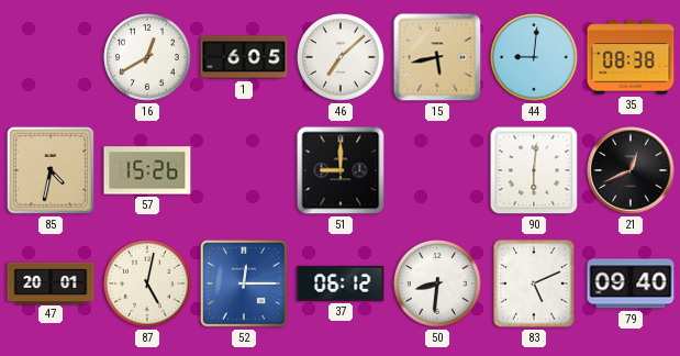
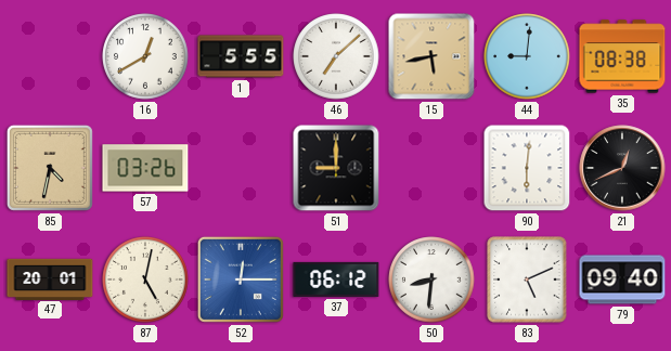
1: 6:05 -> 5:55
57: 15:26 -> 03:26
